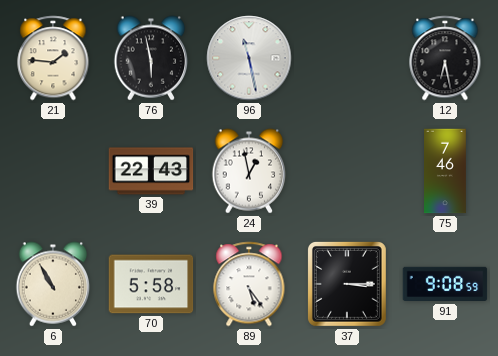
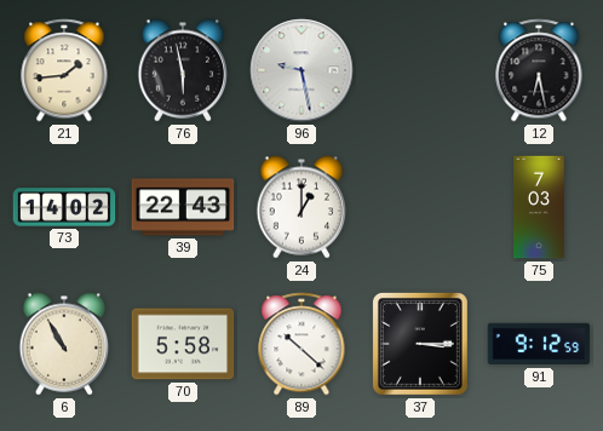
21: 1:46 -> 1:44
96: 11:28 -> 9:28
73: none -> 14:02
24: 12:58 -> 1:00
75: 7:46 -> 7:03
89: 5:24 -> 10:22
91: 9:08 -> 9:12
